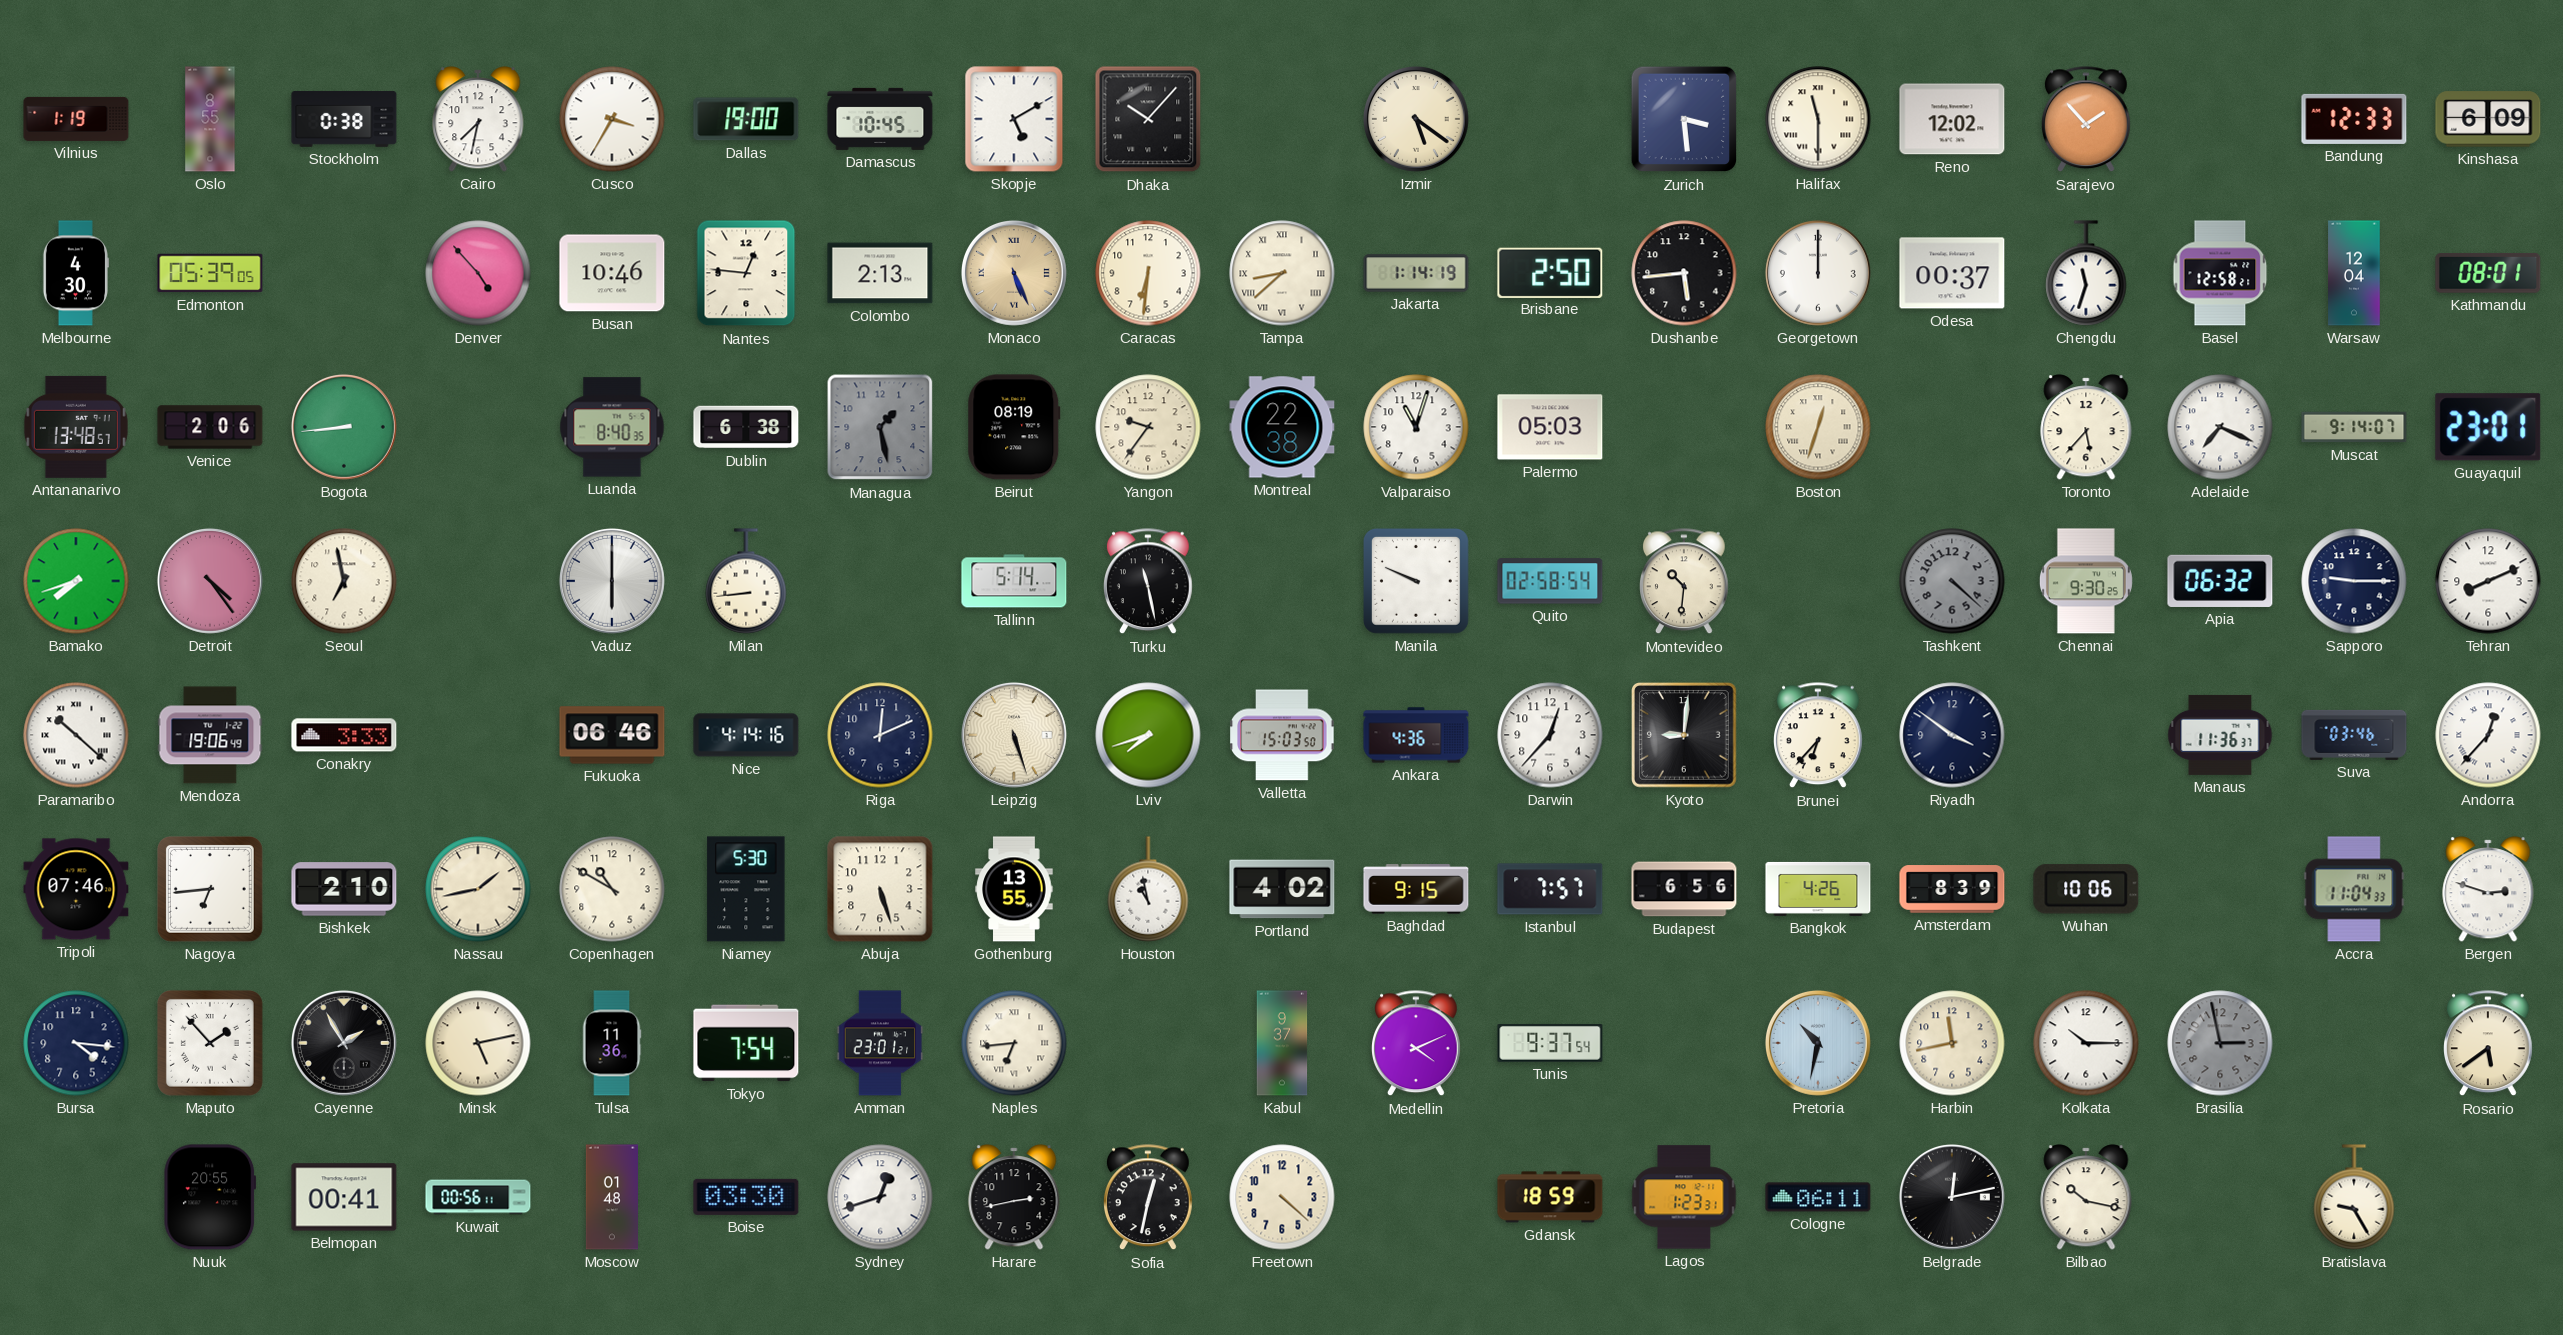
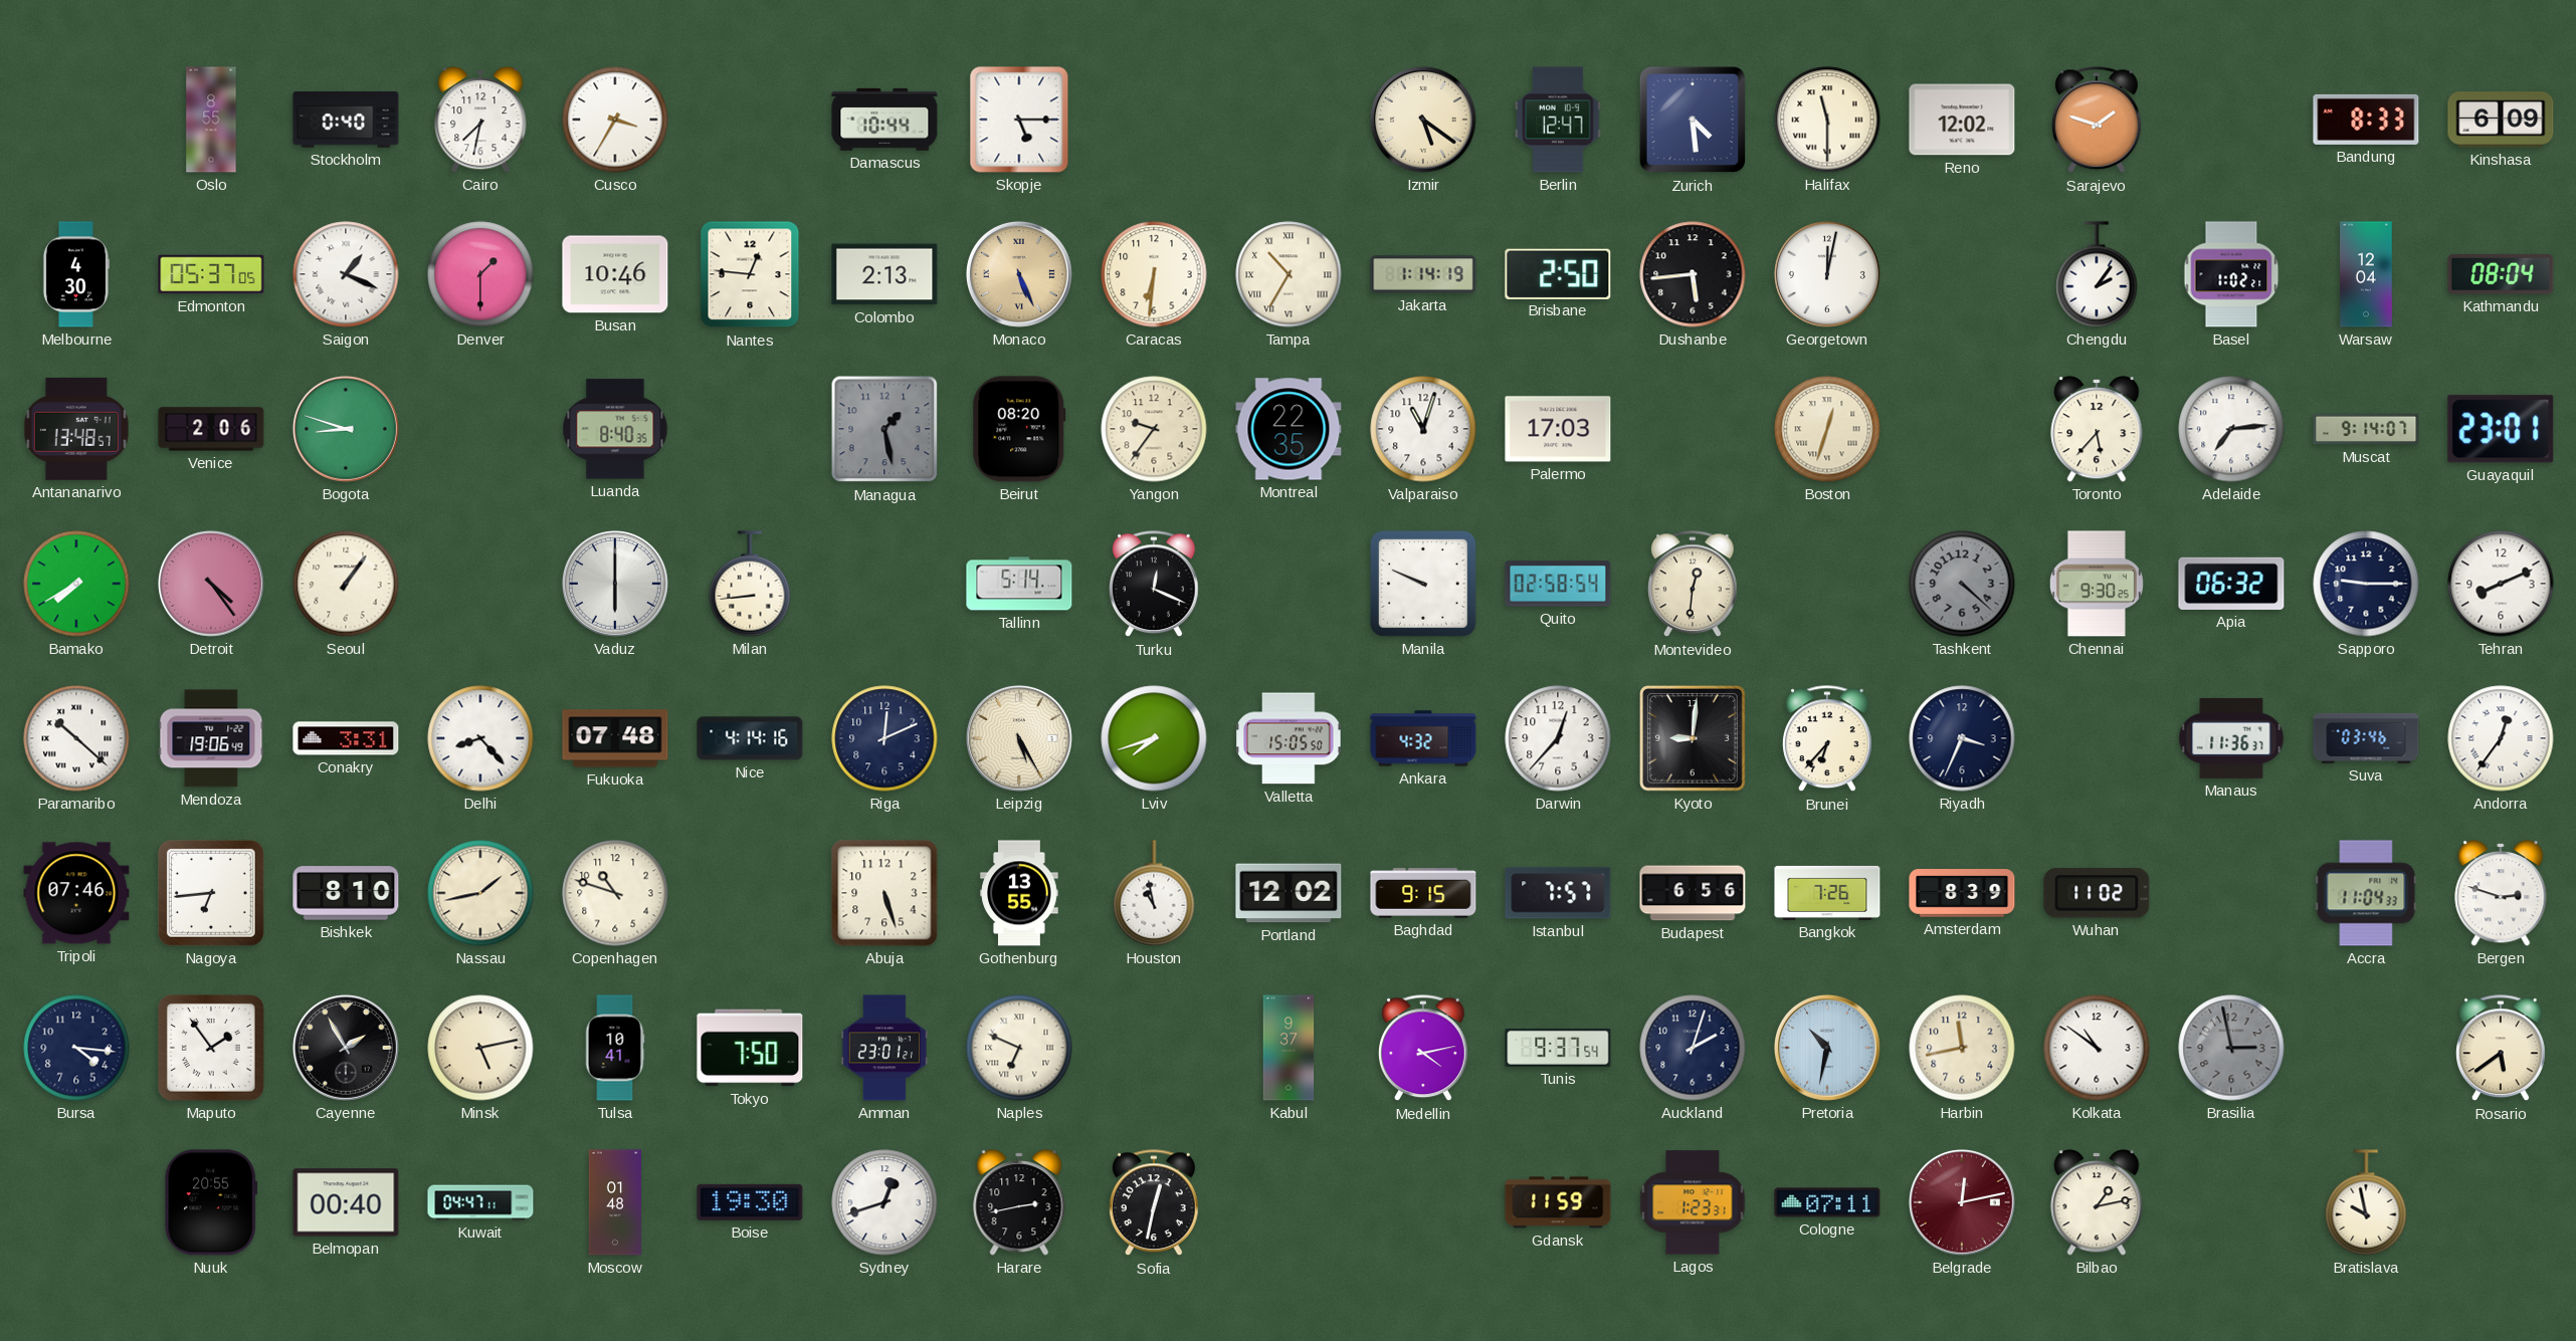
Vilnius: 1:19 -> none
Stockholm: 0:38 -> 0:40
Dallas: 19:00 -> none
Damascus: 10:45 -> 10:44
Skopje: 5:10 -> 5:15
Dhaka: 10:07 -> none
Berlin: none -> 12:47
Zurich: 3:29 -> 4:29
Sarajevo: 1:53 -> 1:48
Bandung: 12:33 -> 8:33
Edmonton: 05:39 -> 05:37
Saigon: none -> 1:19
Denver: 4:53 -> 1:30
Tampa: 8:38 -> 10:35
Georgetown: 12:00 -> 12:02
Odesa: 00:37 -> none
Chengdu: 11:33 -> 2:06
Basel: 12:58 -> 1:02
Kathmandu: 08:01 -> 08:04
Bogota: 8:44 -> 8:48
Dublin: 6:38 -> none
Beirut: 08:19 -> 08:20
Montreal: 22:38 -> 22:35
Palermo: 05:03 -> 17:03
Adelaide: 7:19 -> 7:14
Bamako: 7:42 -> 7:40
Seoul: 6:58 -> 1:06
Turku: 11:28 -> 12:19
Montevideo: 10:31 -> 12:31
Conakry: 3:33 -> 3:31
Delhi: none -> 8:23
Fukuoka: 06:46 -> 07:48
Leipzig: 5:27 -> 5:25
Valletta: 15:03 -> 15:05
Ankara: 4:36 -> 4:32
Riyadh: 3:51 -> 3:34
Andorra: 12:37 -> 12:36
Bishkek: 2:10 -> 8:10
Copenhagen: 10:50 -> 10:48
Niamey: 5:30 -> none
Portland: 4:02 -> 12:02
Bangkok: 4:26 -> 7:26
Wuhan: 10:06 -> 11:02
Maputo: 1:53 -> 1:54
Tulsa: 11:36 -> 10:41
Tokyo: 7:54 -> 7:50
Naples: 6:44 -> 6:49
Medellin: 4:11 -> 4:13
Auckland: none -> 2:03
Kolkata: 10:15 -> 10:51
Belmopan: 00:41 -> 00:40
Kuwait: 00:56 -> 04:47
Boise: 03:30 -> 19:30
Freetown: 4:22 -> none
Gdansk: 18:59 -> 11:59
Cologne: 06:11 -> 07:11
Belgrade dial: black -> burgundy
Bilbao: 10:17 -> 1:13
Bratislava: 9:25 -> 9:58
